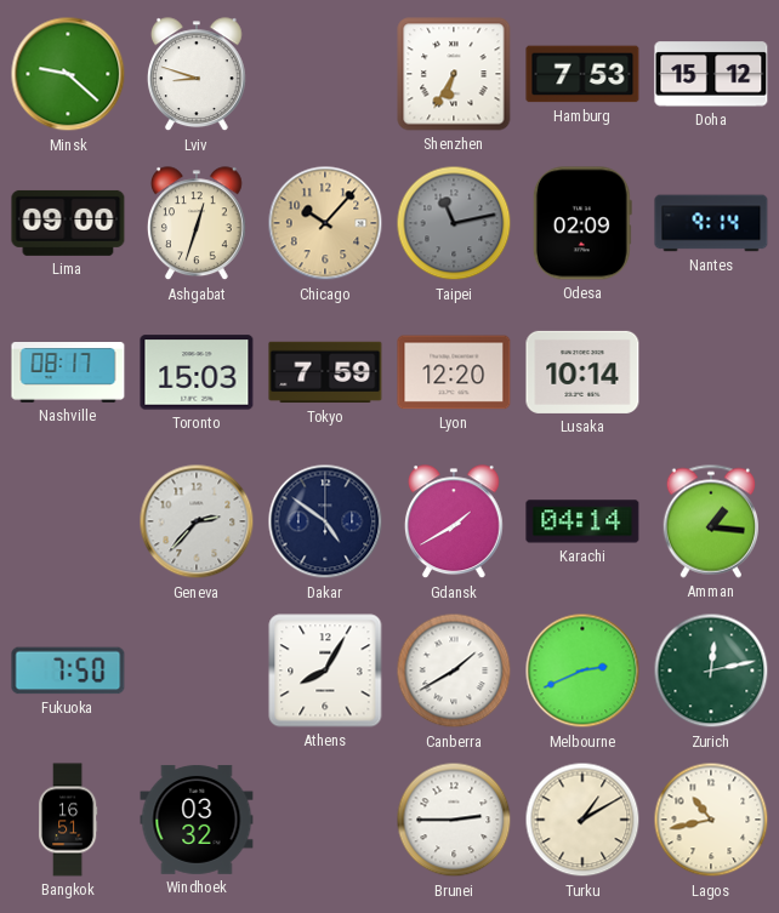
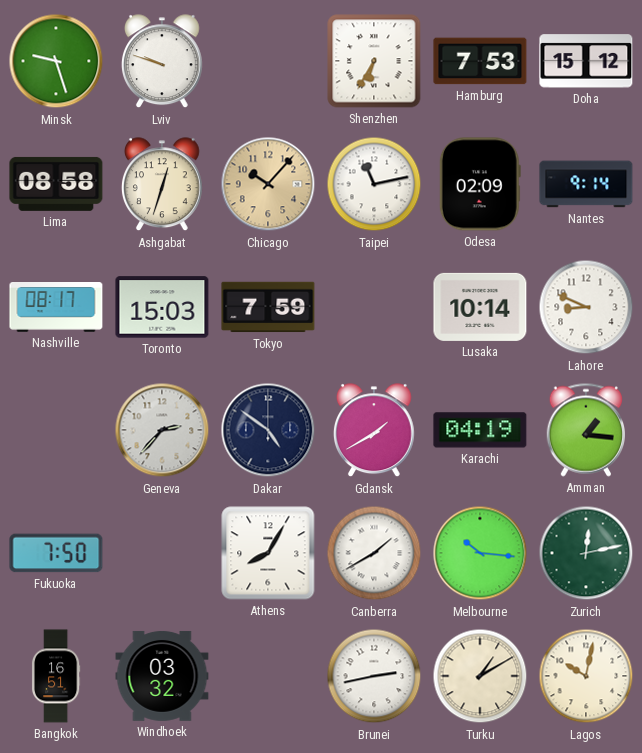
Minsk: 9:22 -> 9:27
Lviv: 8:48 -> 9:48
Lima: 09:00 -> 08:58
Taipei dial: grey -> white
Lyon: 12:20 -> none
Lahore: none -> 8:49
Karachi: 04:14 -> 04:19
Melbourne: 2:41 -> 10:16
Brunei: 2:45 -> 2:43
Lagos: 10:43 -> 10:02
